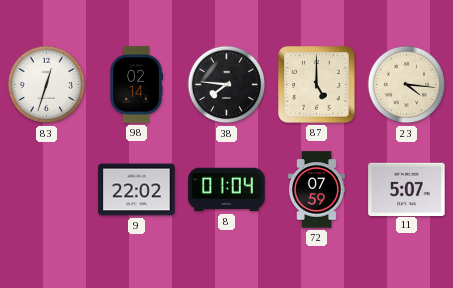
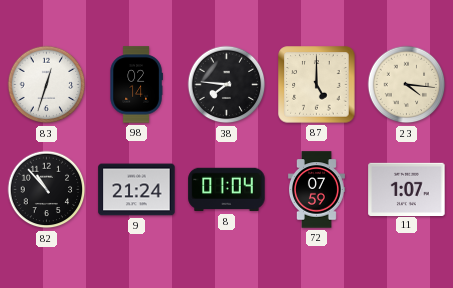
82: none -> 10:53
9: 22:02 -> 21:24
11: 5:07 -> 1:07
